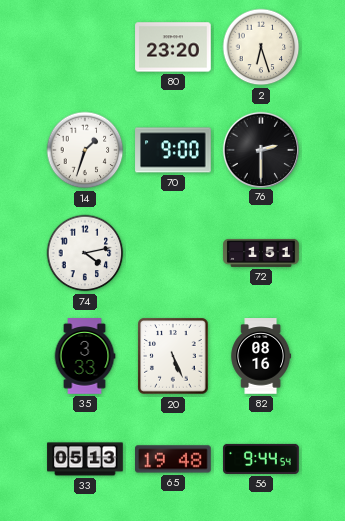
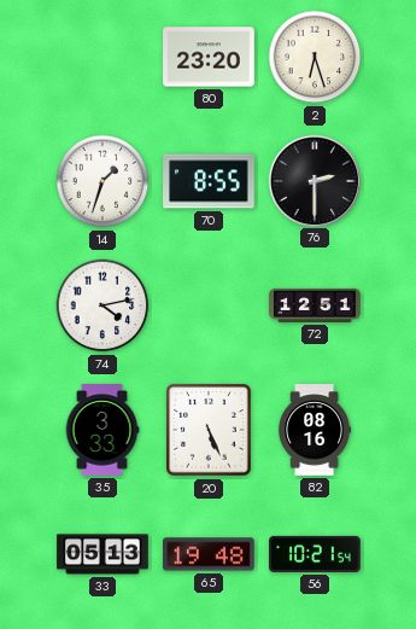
70: 9:00 -> 8:55
72: 1:51 -> 12:51
56: 9:44 -> 10:21
